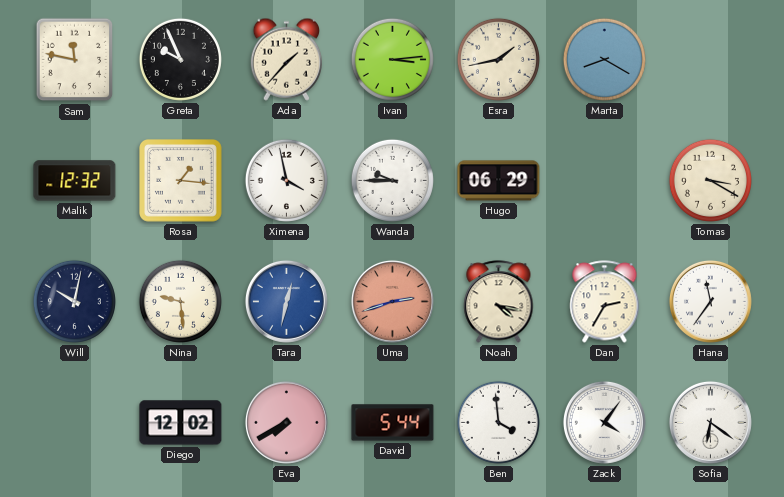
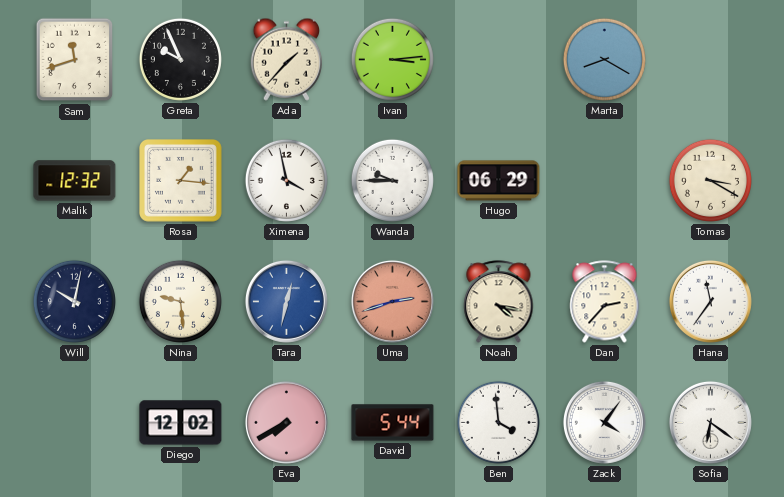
Sam: 11:47 -> 11:42
Esra: 1:43 -> none
Dan: 2:35 -> 2:37
